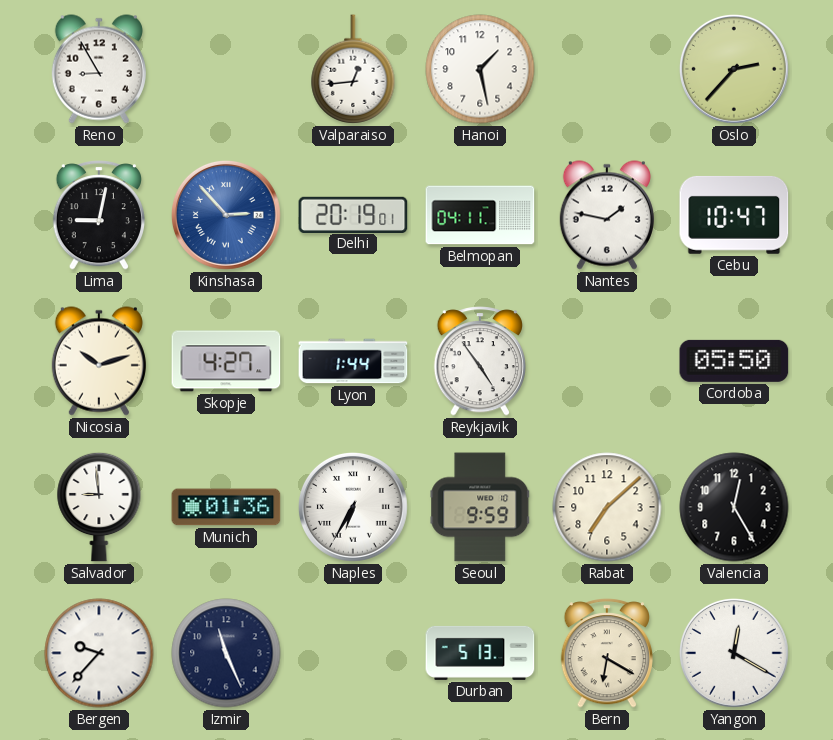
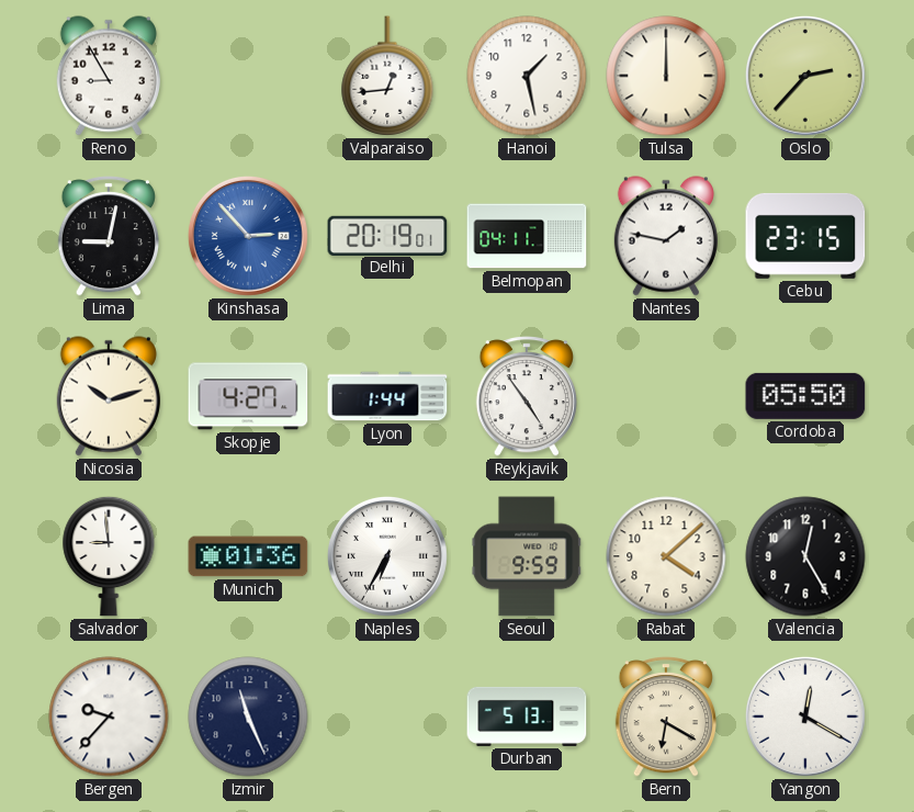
Tulsa: none -> 12:00
Cebu: 10:47 -> 23:15
Rabat: 7:08 -> 4:08
